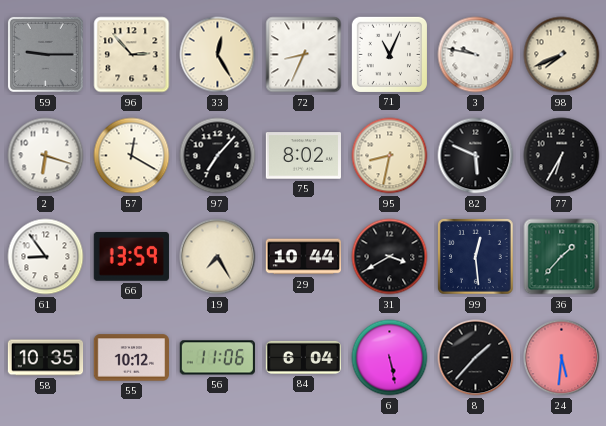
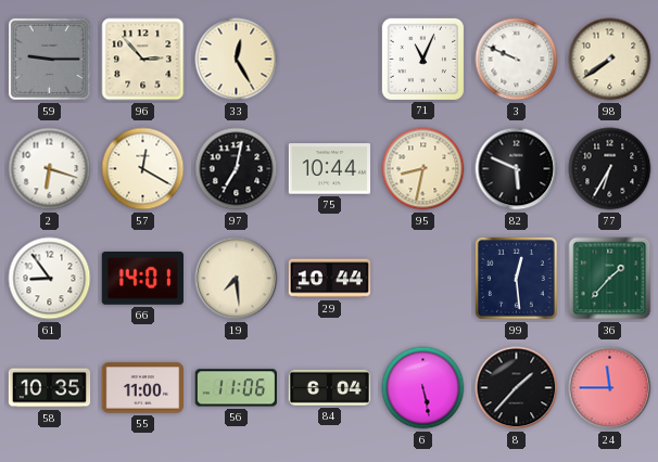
72: 8:34 -> none
3: 9:47 -> 9:49
98: 7:41 -> 7:39
97: 7:07 -> 7:02
75: 8:02 -> 10:44
66: 13:59 -> 14:01
19: 7:25 -> 7:29
31: 3:40 -> none
55: 10:12 -> 11:00
24: 5:31 -> 11:45
